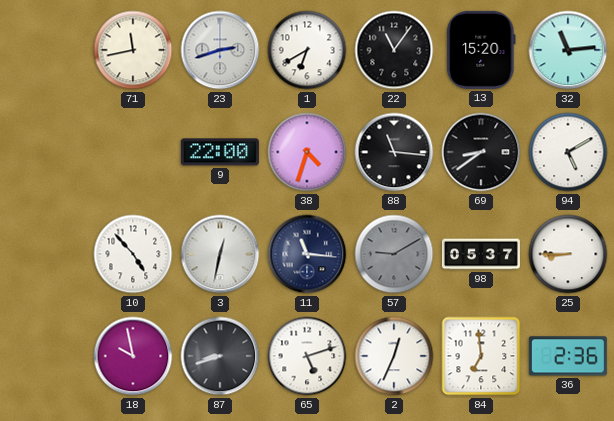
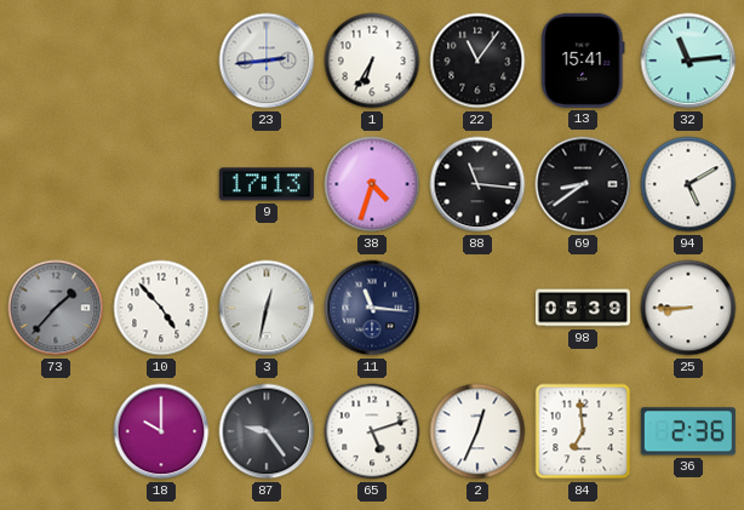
71: 11:43 -> none
23: 2:42 -> 2:44
1: 6:40 -> 6:35
13: 15:20 -> 15:41
9: 22:00 -> 17:13
73: none -> 1:37
57: 9:10 -> none
98: 05:37 -> 05:39
18: 9:58 -> 10:00
87: 8:42 -> 9:24
